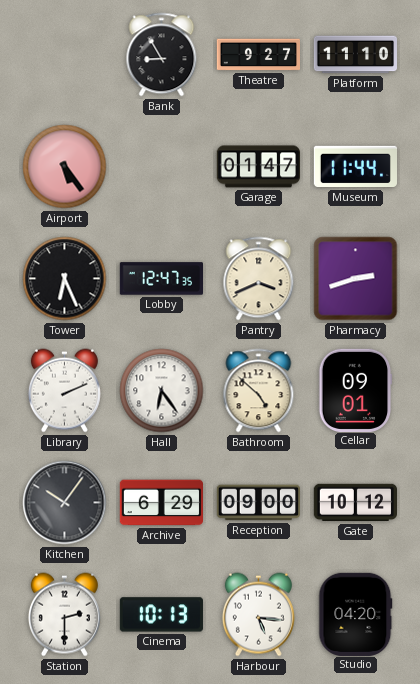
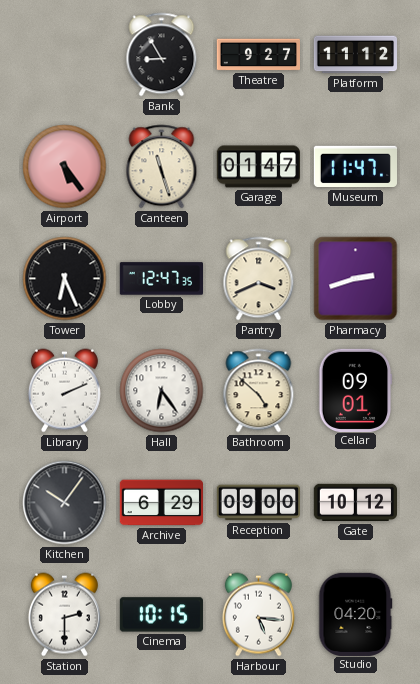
Platform: 11:10 -> 11:12
Canteen: none -> 11:27
Museum: 11:44 -> 11:47
Cinema: 10:13 -> 10:15
